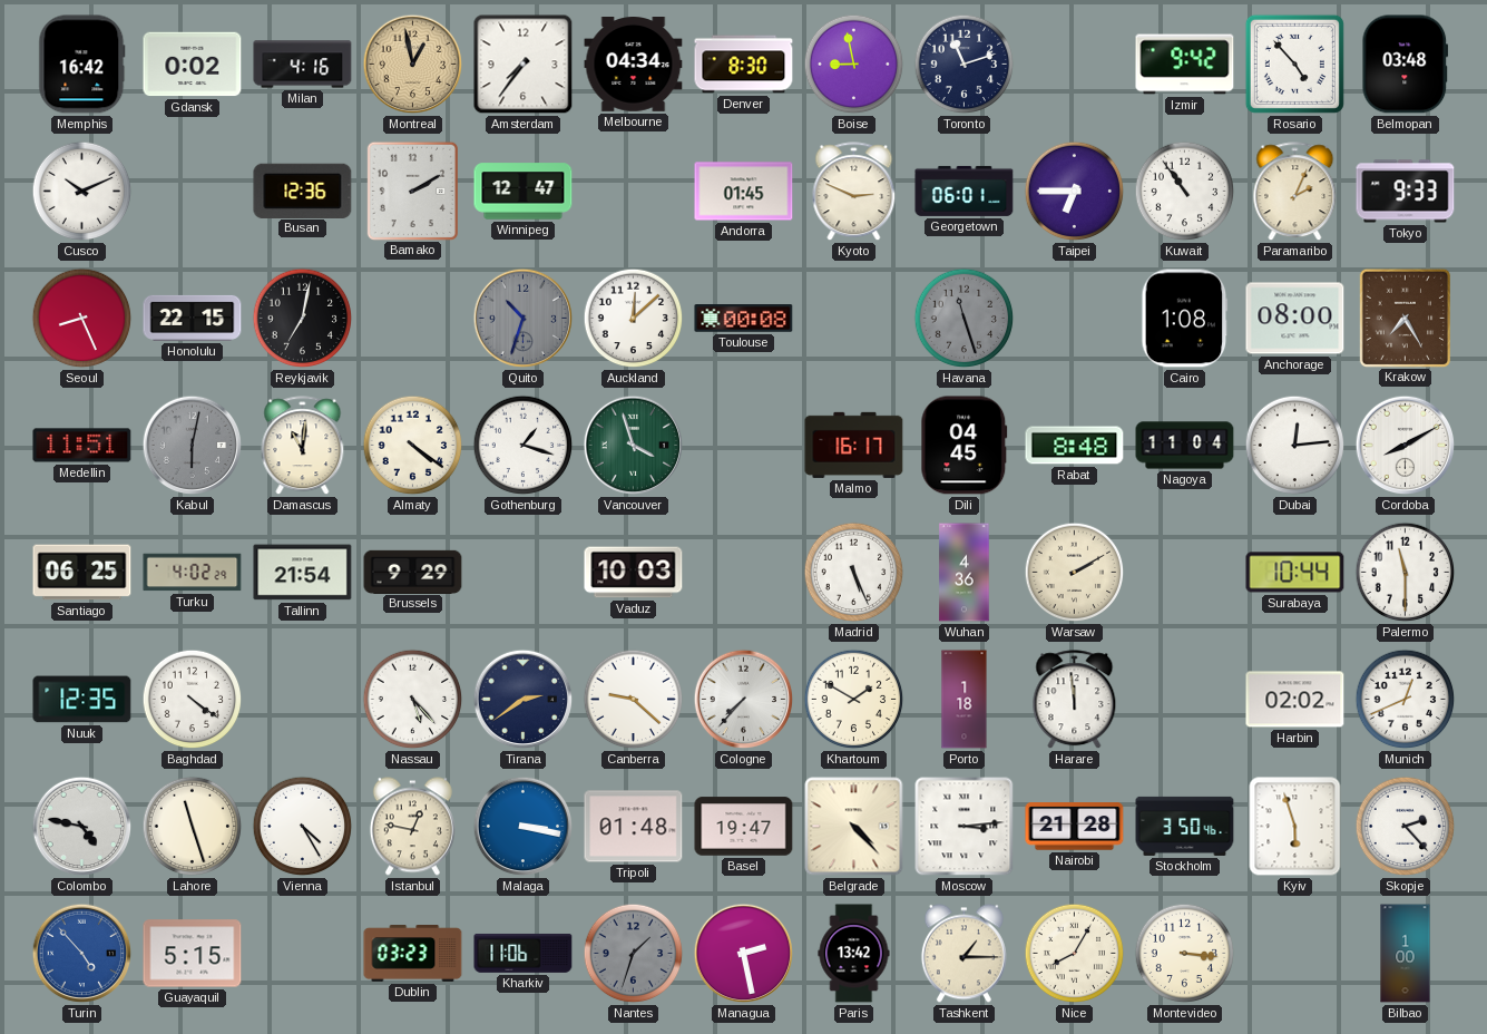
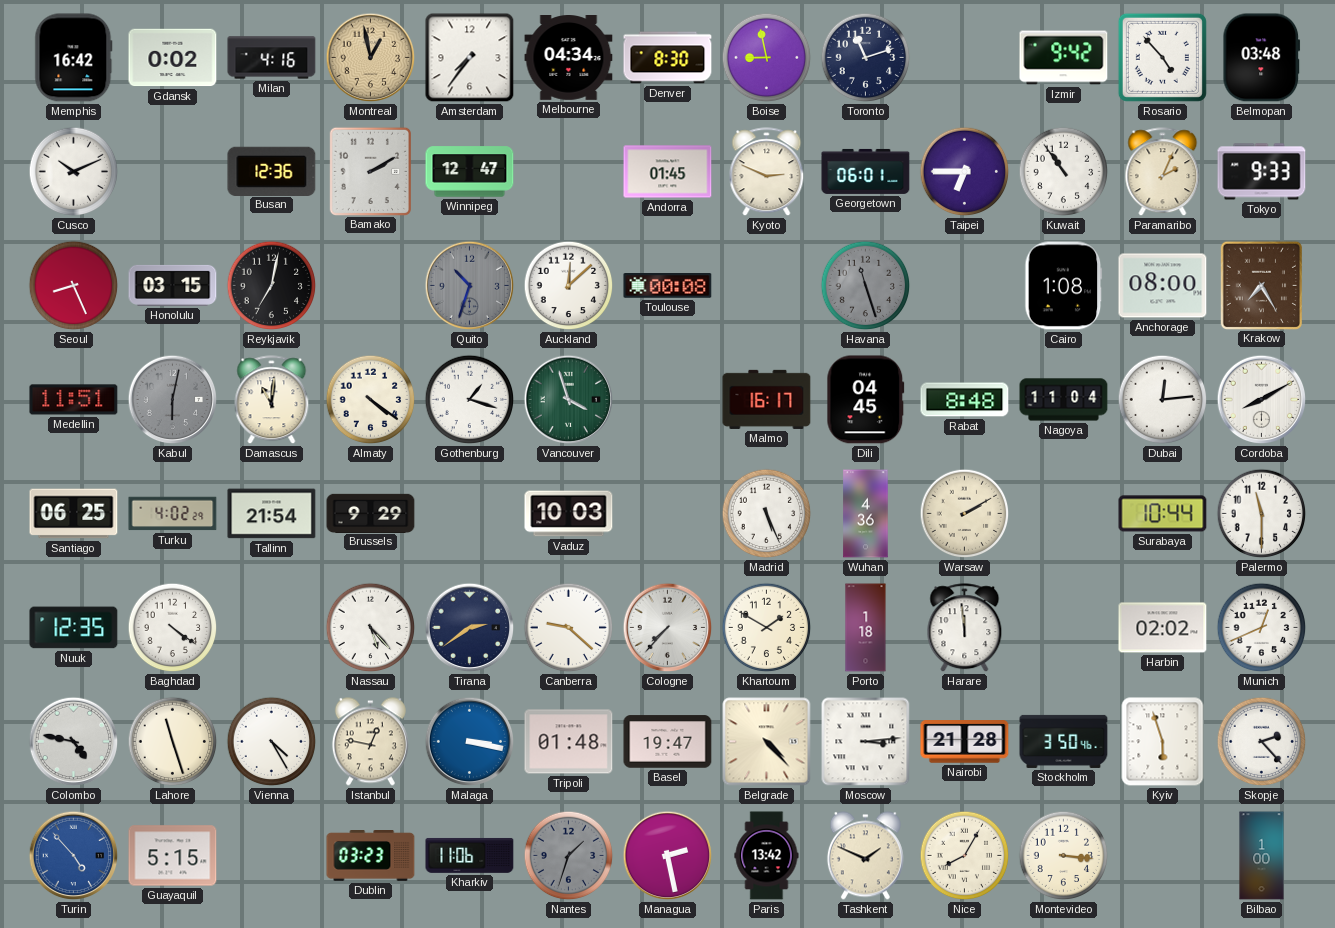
Honolulu: 22:15 -> 03:15
Tashkent: 1:15 -> 1:49
